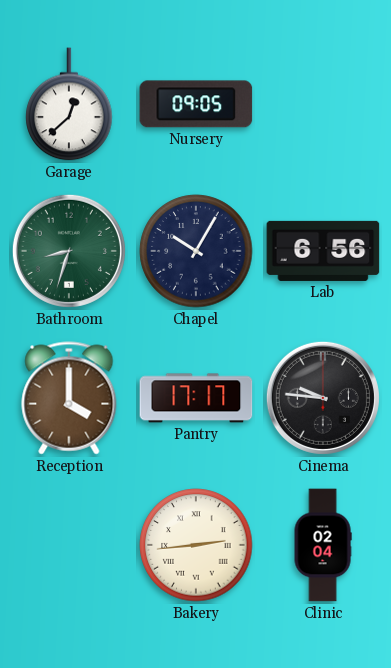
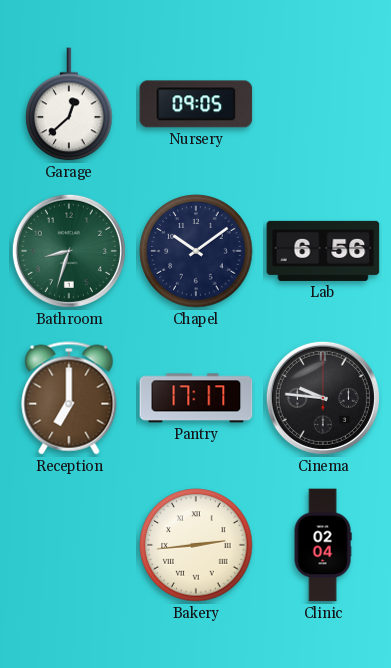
Chapel: 10:05 -> 10:09
Reception: 4:00 -> 7:00
